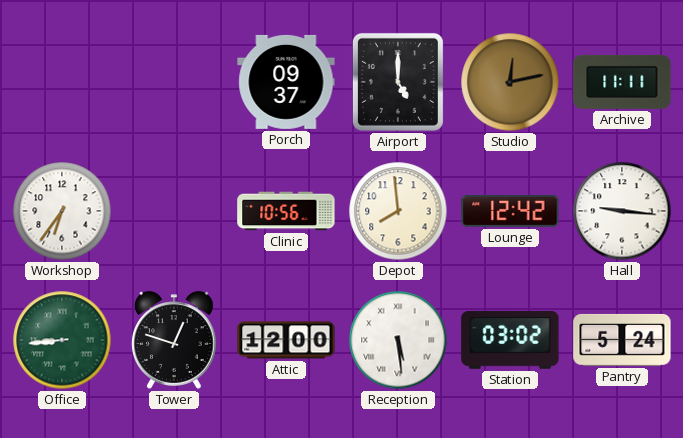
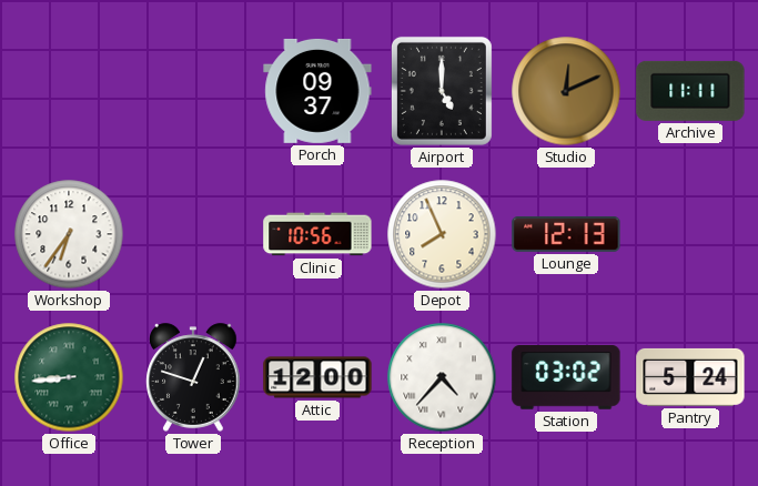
Studio: 12:13 -> 12:11
Depot: 7:59 -> 7:56
Lounge: 12:42 -> 12:13
Hall: 9:16 -> none
Reception: 5:29 -> 4:37
